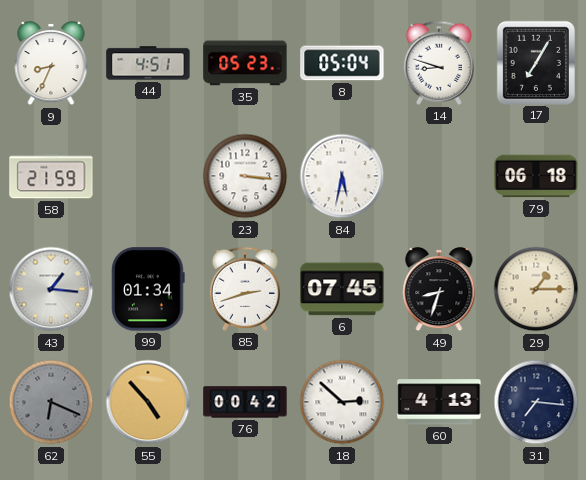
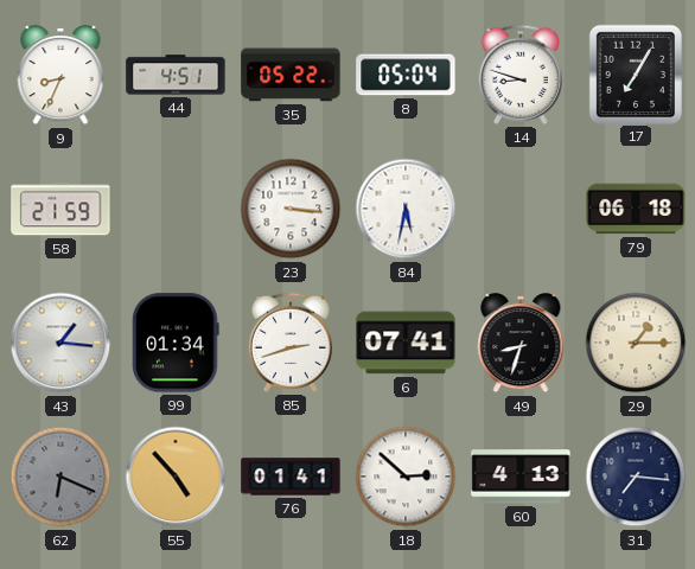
35: 05:23 -> 05:22
6: 07:45 -> 07:41
76: 00:42 -> 01:41
